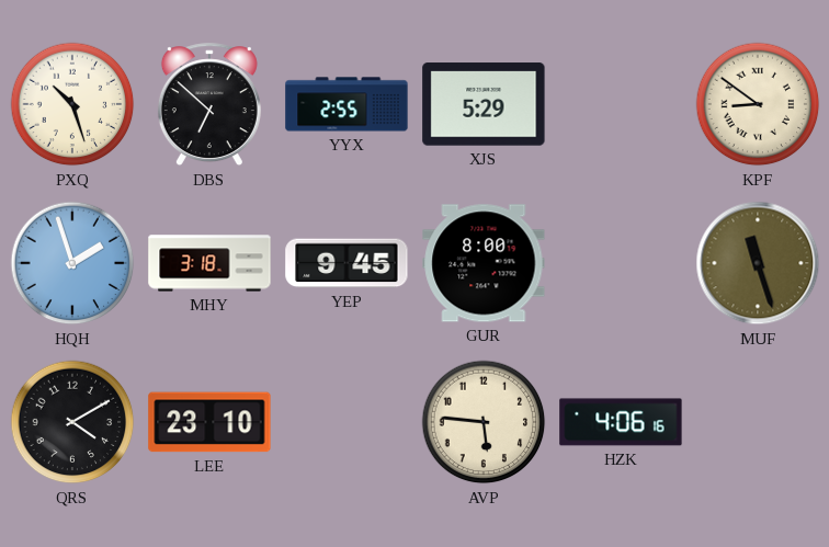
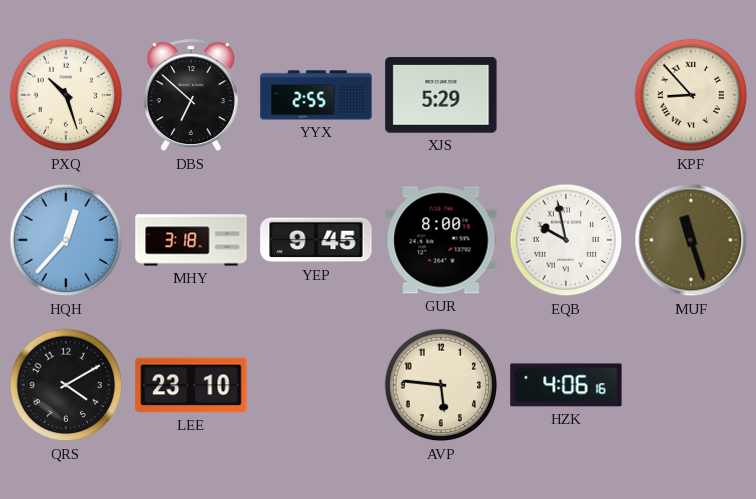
KPF: 8:51 -> 8:53
HQH: 1:57 -> 12:37
EQB: none -> 9:58
